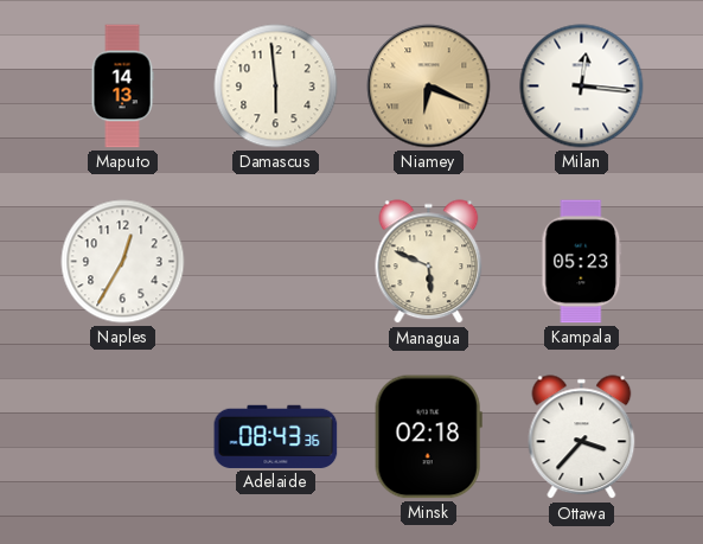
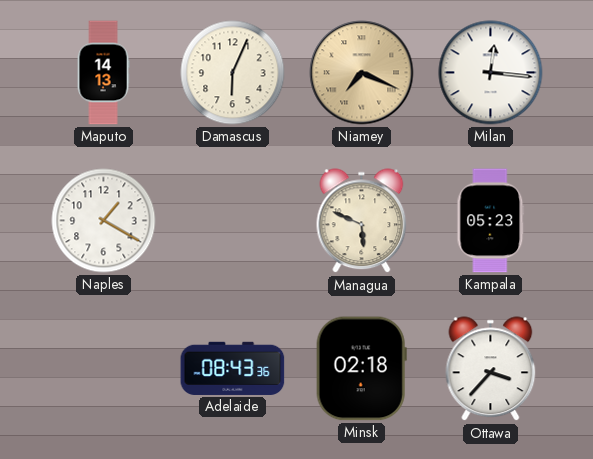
Damascus: 5:59 -> 6:04
Niamey: 6:19 -> 7:19
Naples: 12:35 -> 1:20
